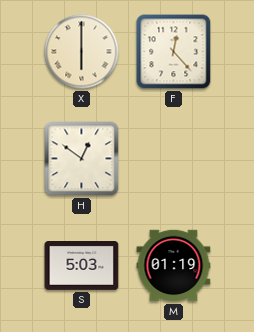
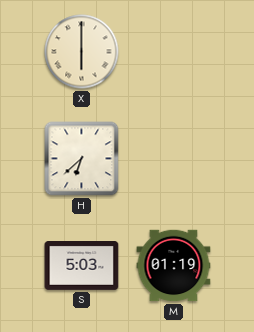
F: 12:23 -> none
H: 12:51 -> 6:38
